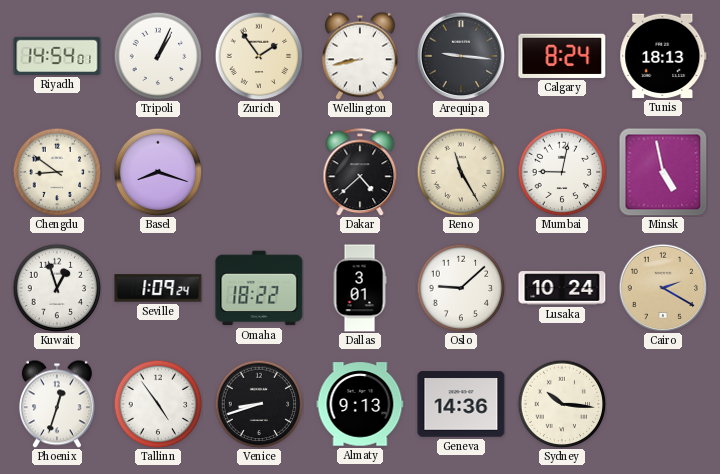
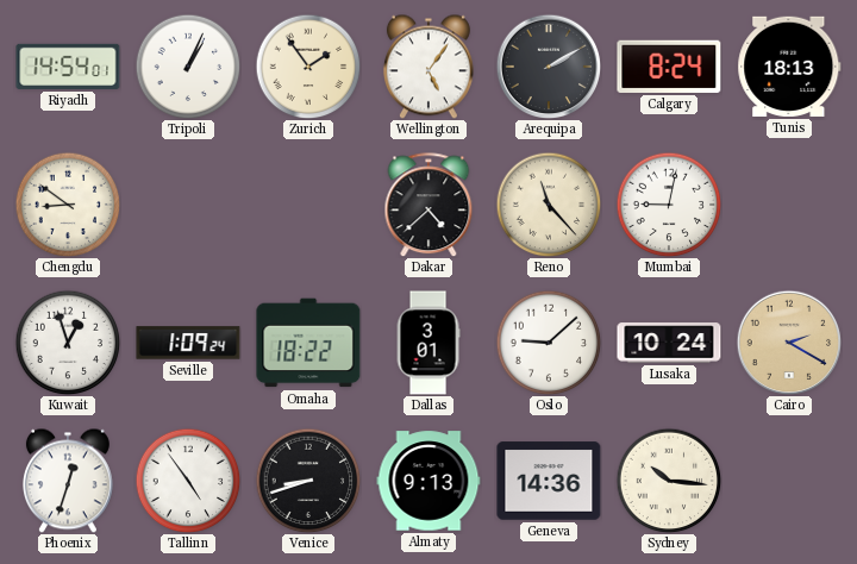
Wellington: 8:43 -> 5:06
Arequipa: 9:16 -> 2:10
Basel: 8:18 -> none
Reno: 11:25 -> 11:23
Minsk: 4:58 -> none
